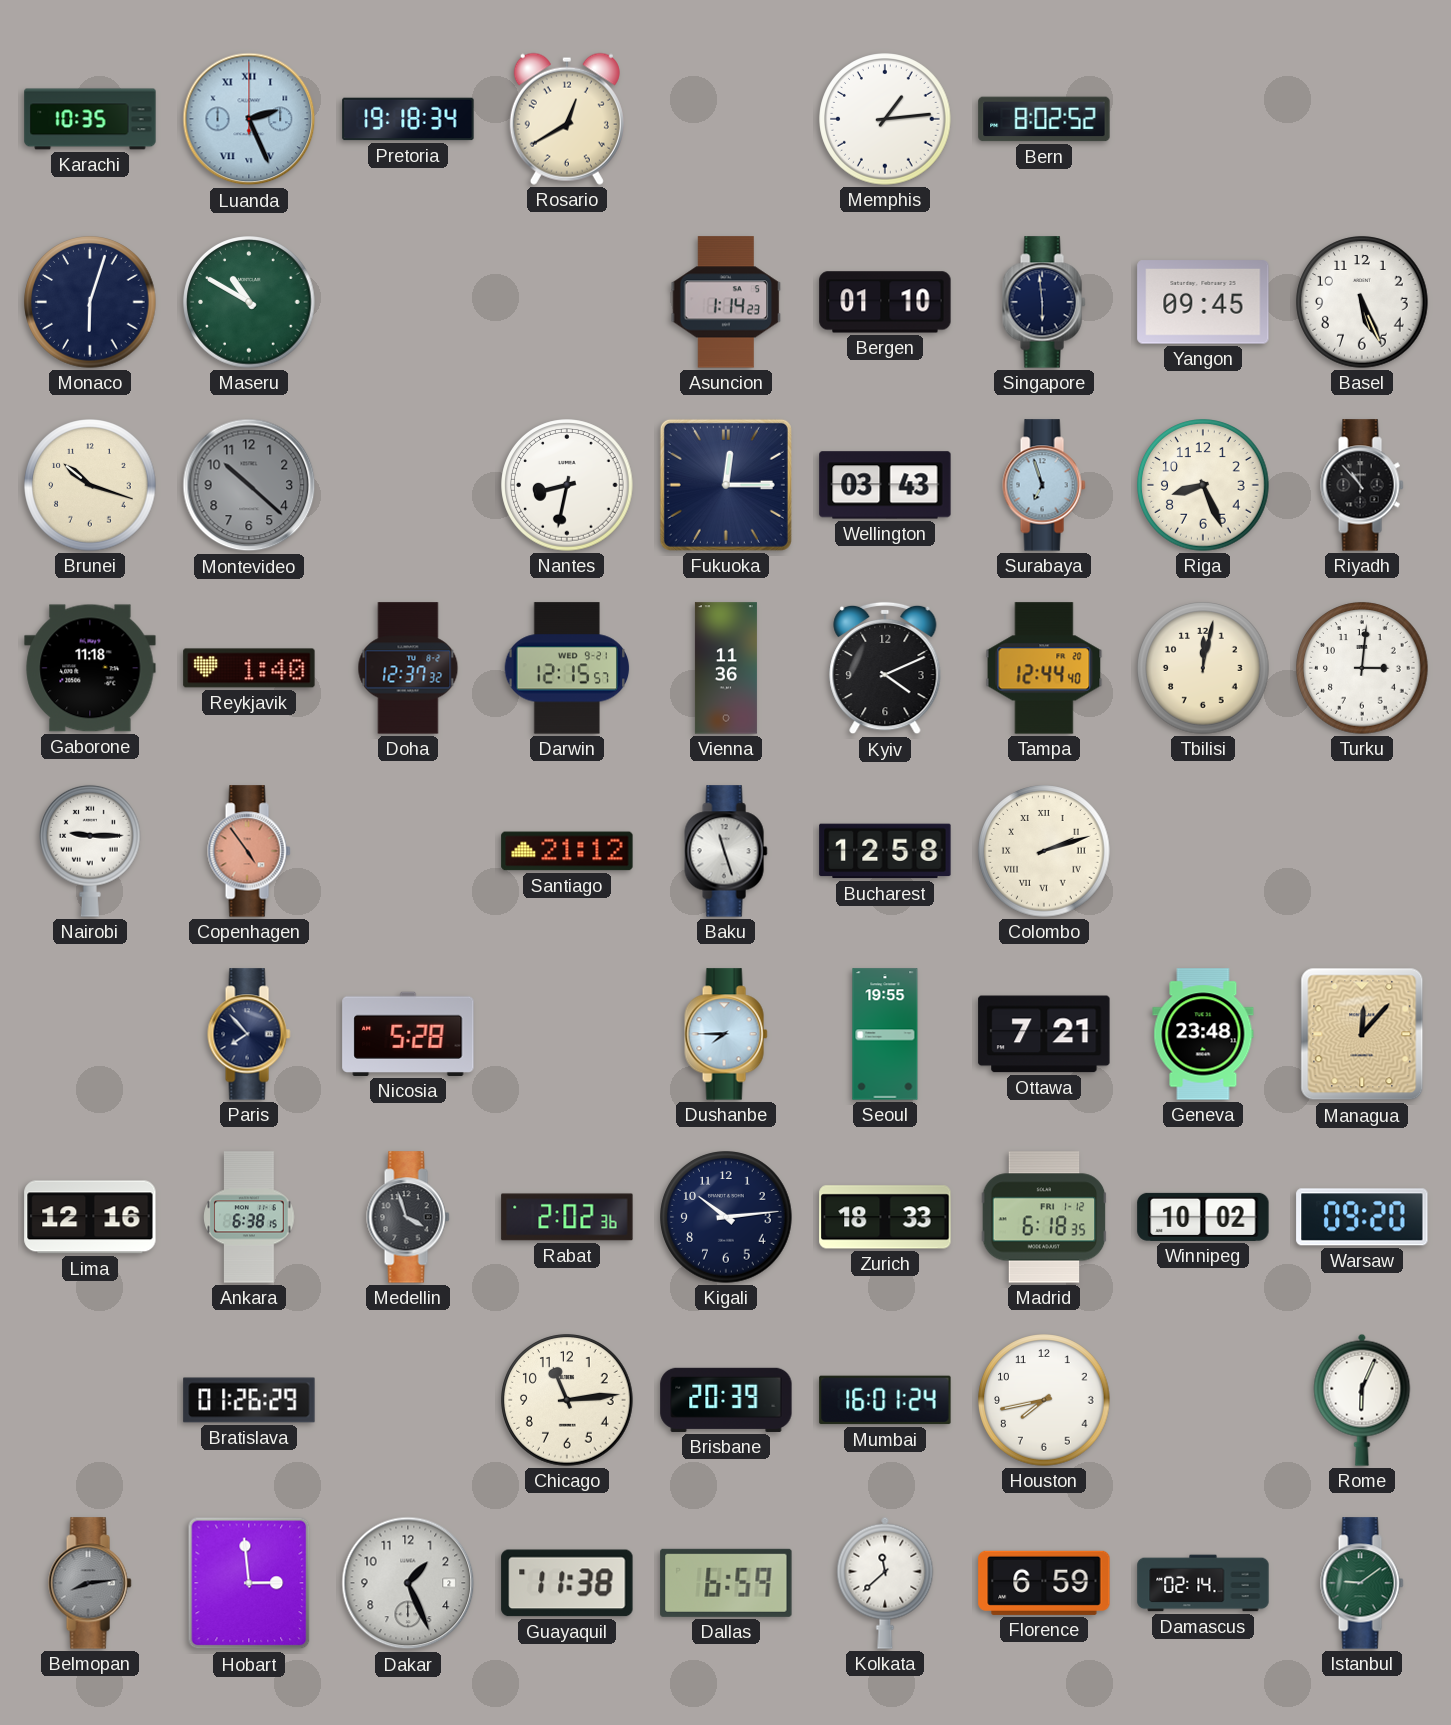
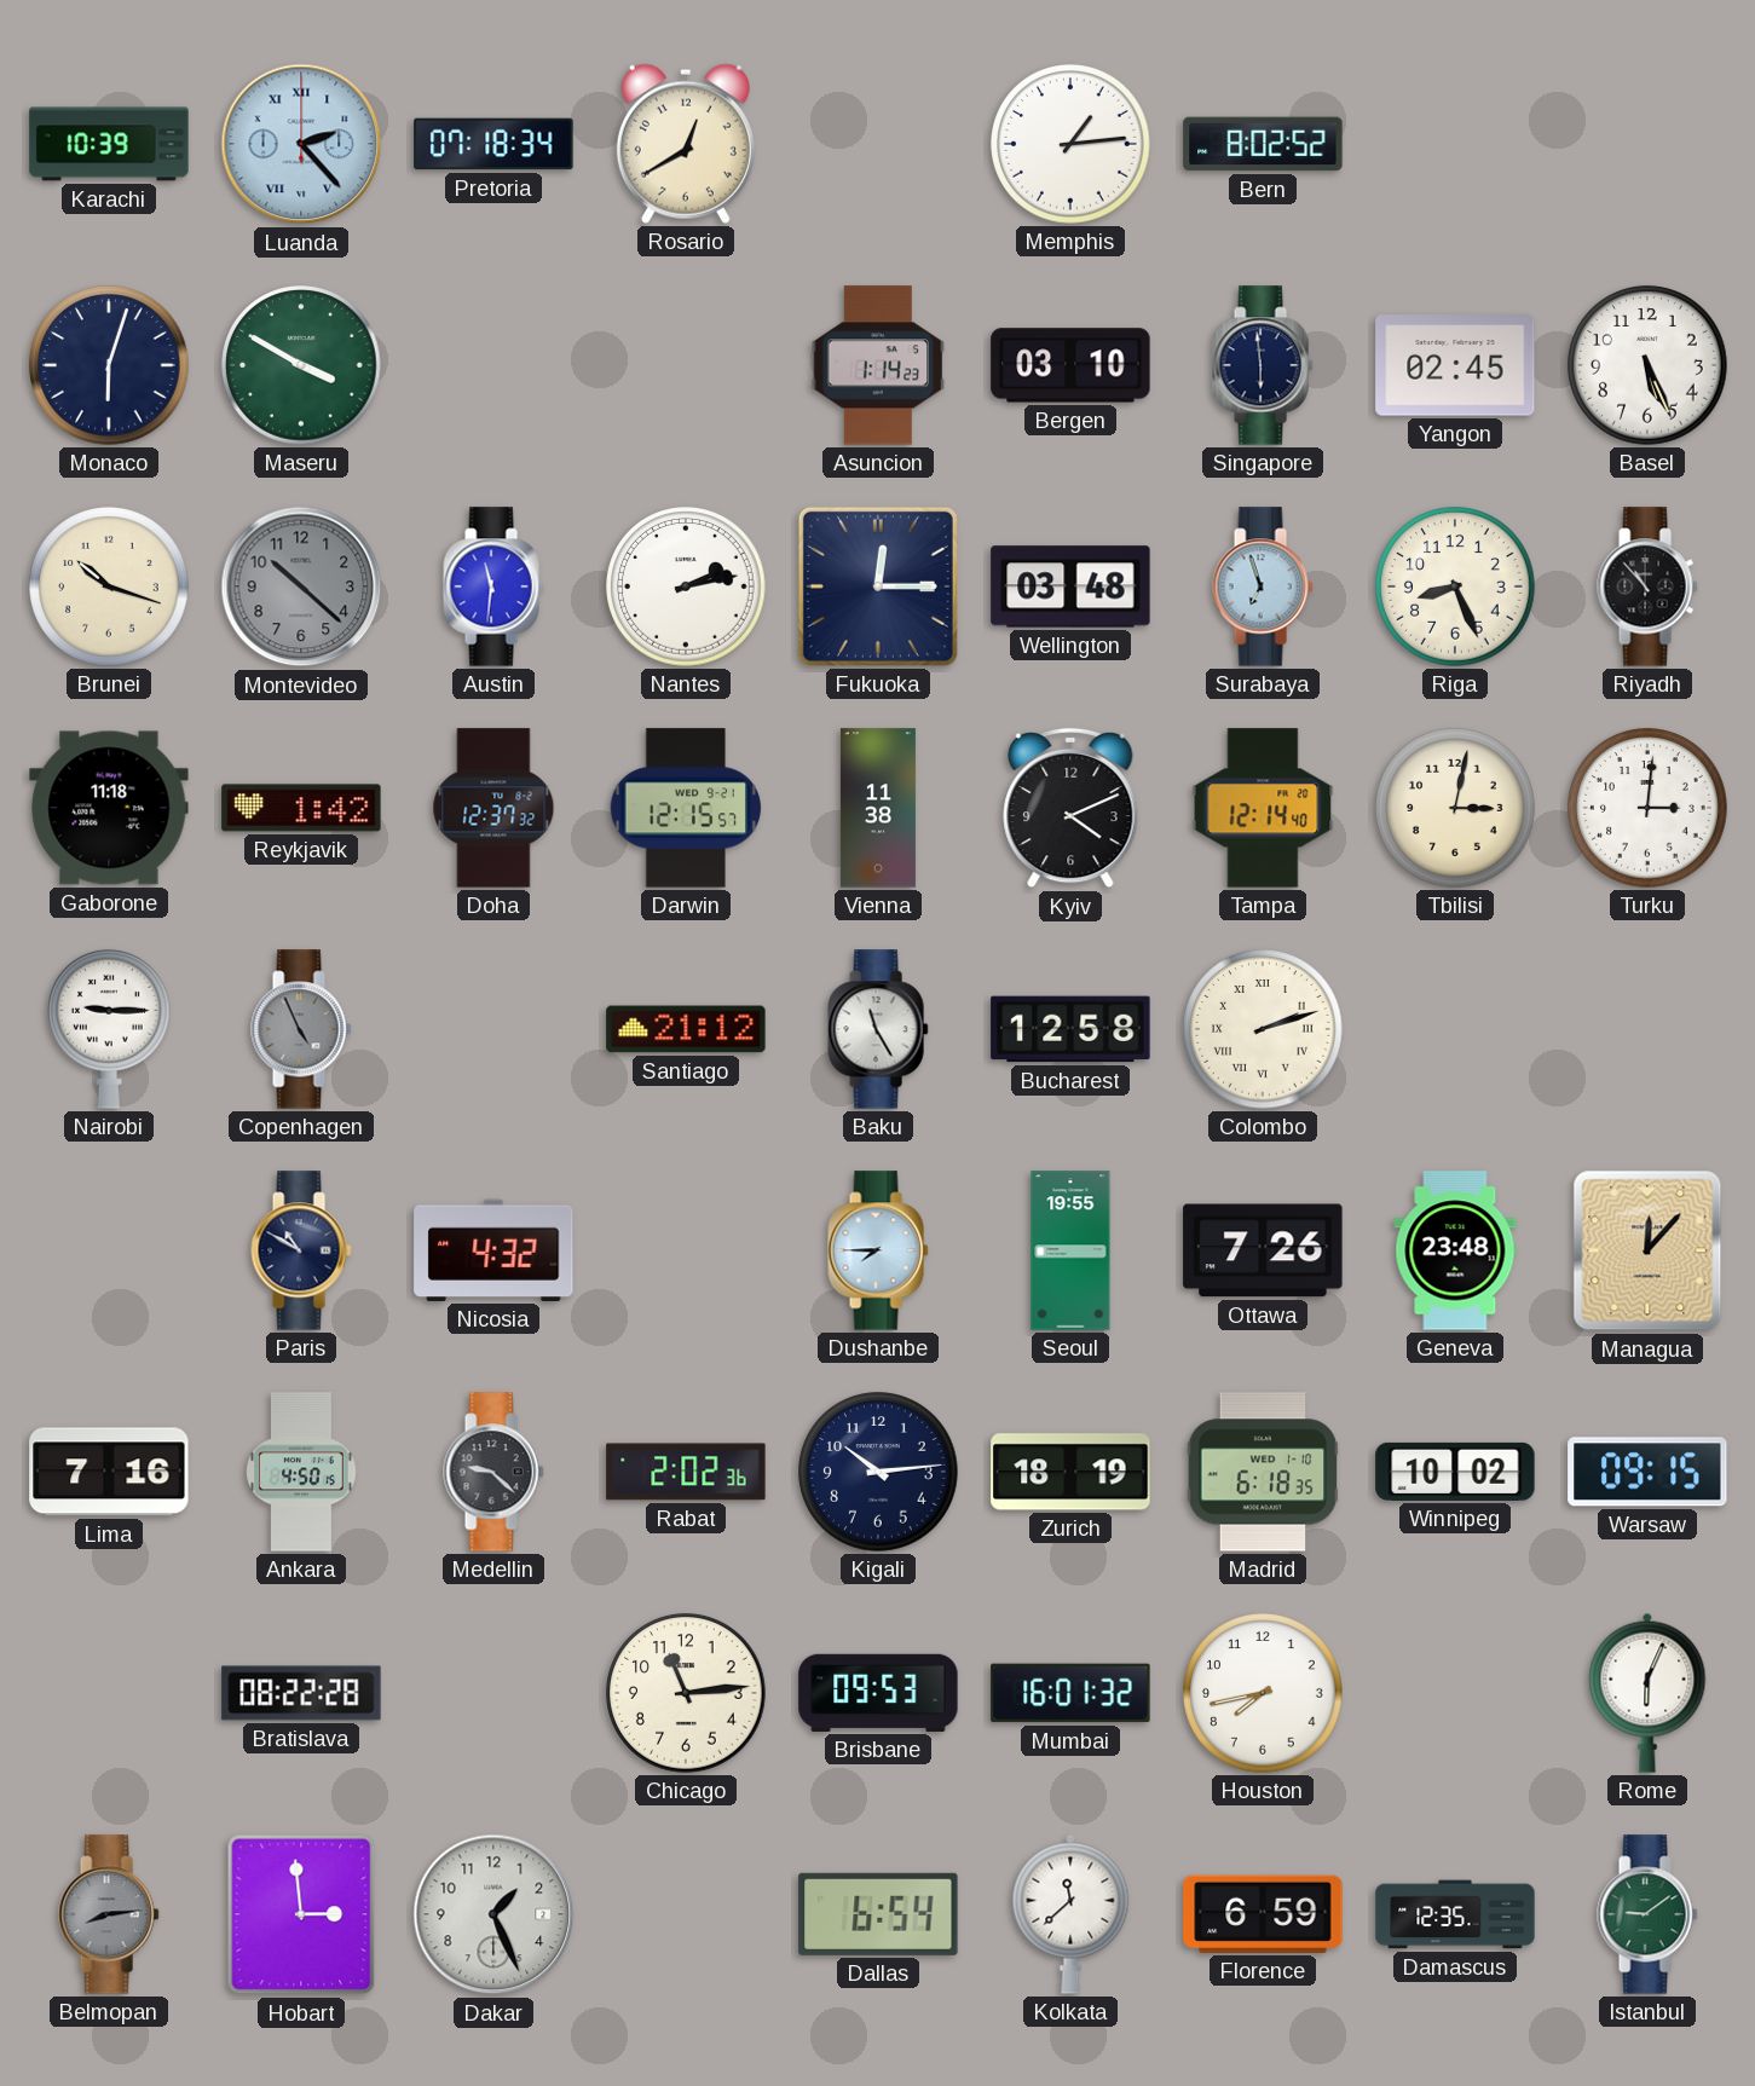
Karachi: 10:35 -> 10:39
Luanda: 2:26 -> 2:23
Pretoria: 19:18 -> 07:18
Maseru: 10:50 -> 3:50
Bergen: 01:10 -> 03:10
Yangon: 09:45 -> 02:45
Austin: none -> 11:31
Nantes: 8:32 -> 2:13
Wellington: 03:43 -> 03:48
Reykjavik: 1:40 -> 1:42
Vienna: 11:36 -> 11:38
Tampa: 12:44 -> 12:14
Tbilisi: 12:02 -> 3:02
Copenhagen: 4:54 -> 4:56
Copenhagen dial: salmon -> grey
Baku: 11:27 -> 11:25
Paris: 7:53 -> 10:50
Nicosia: 5:28 -> 4:32
Ottawa: 7:21 -> 7:26
Lima: 12:16 -> 7:16
Ankara: 6:38 -> 4:50
Medellin: 3:57 -> 9:22
Zurich: 18:33 -> 18:19
Madrid date: FRI 1-12 -> WED 1-10
Warsaw: 09:20 -> 09:15
Bratislava: 01:26 -> 08:22
Brisbane: 20:39 -> 09:53
Mumbai: 16:01:24 -> 16:01:32
Guayaquil: 11:38 -> none
Dallas: 6:59 -> 6:54
Damascus: 02:14 -> 12:35
